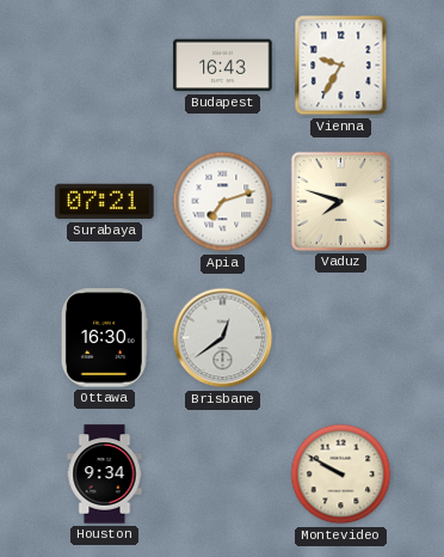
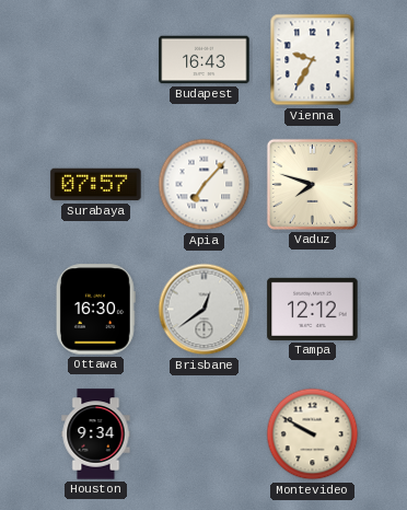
Surabaya: 07:21 -> 07:57
Apia: 7:12 -> 7:07
Tampa: none -> 12:12
